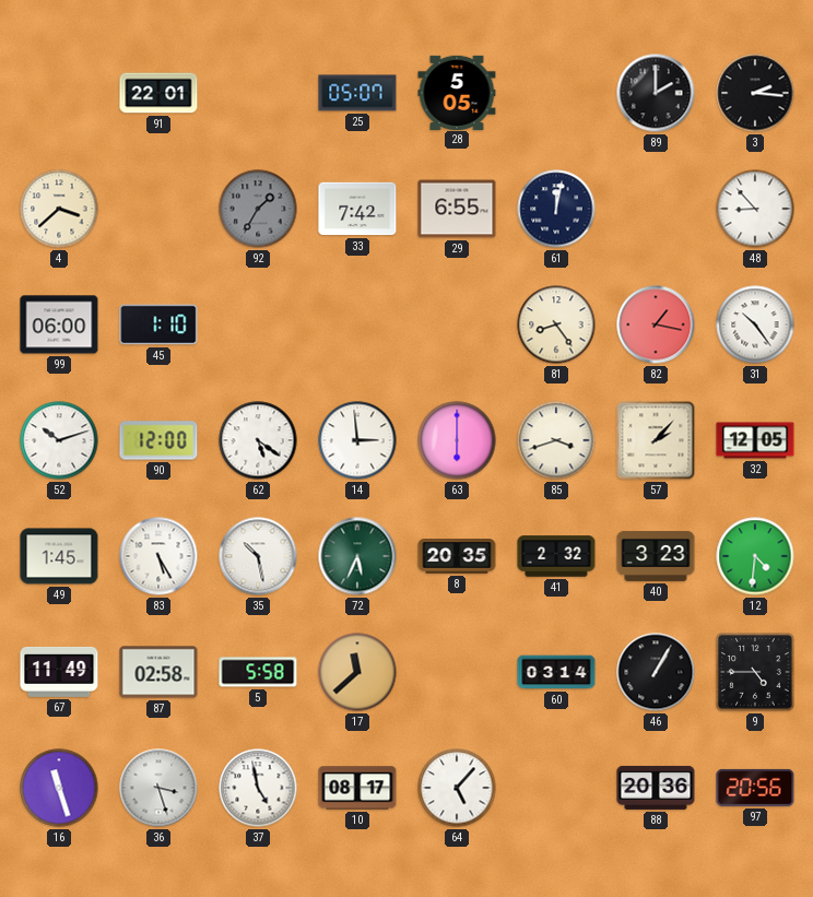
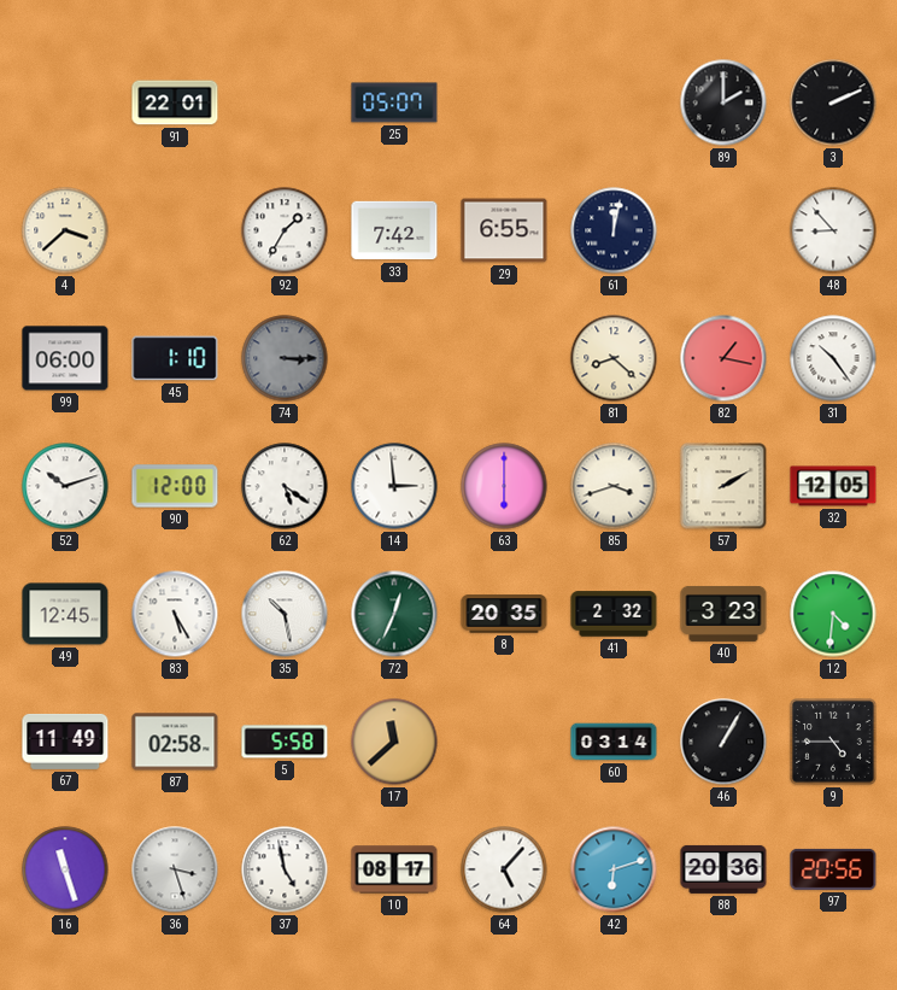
28: 5:05 -> none
3: 2:16 -> 2:11
92 dial: grey -> white
74: none -> 3:15
81: 8:24 -> 8:22
57: 2:07 -> 2:10
49: 1:45 -> 12:45
72: 5:34 -> 12:34
42: none -> 6:12
